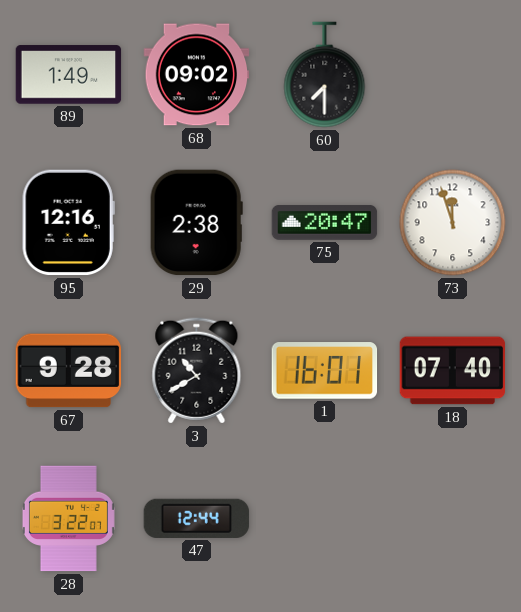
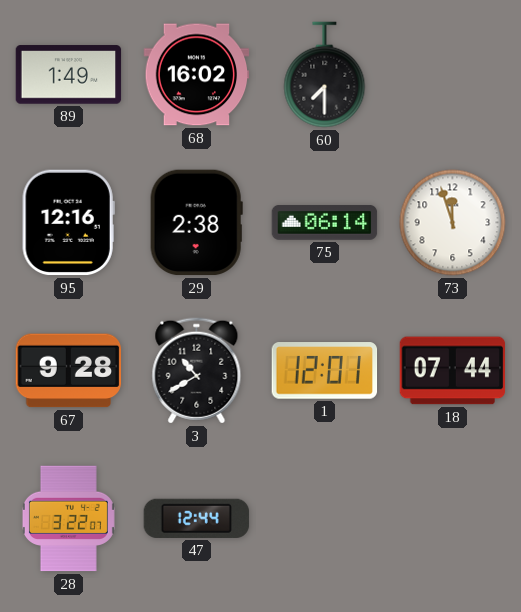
68: 09:02 -> 16:02
75: 20:47 -> 06:14
1: 16:01 -> 12:01
18: 07:40 -> 07:44
